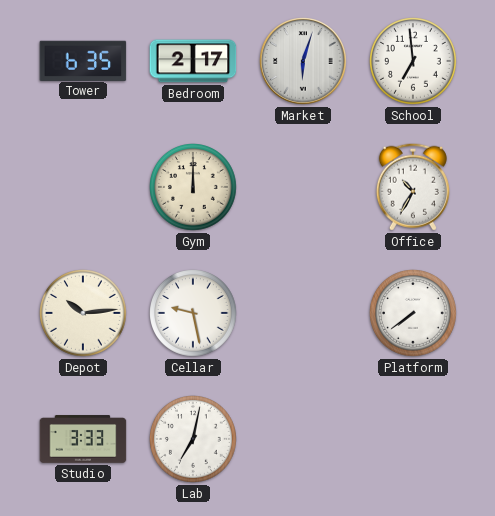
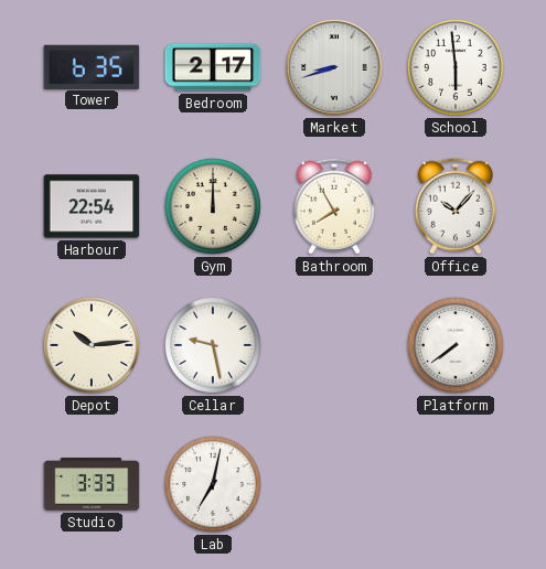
Market: 6:03 -> 8:42
School: 6:59 -> 5:59
Harbour: none -> 22:54
Bathroom: none -> 7:55
Office: 10:35 -> 10:07
